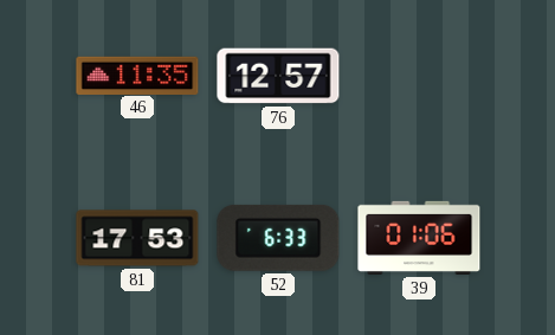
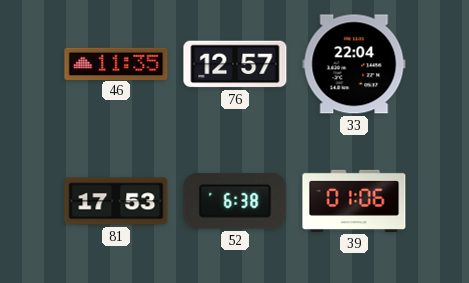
33: none -> 22:04
52: 6:33 -> 6:38
